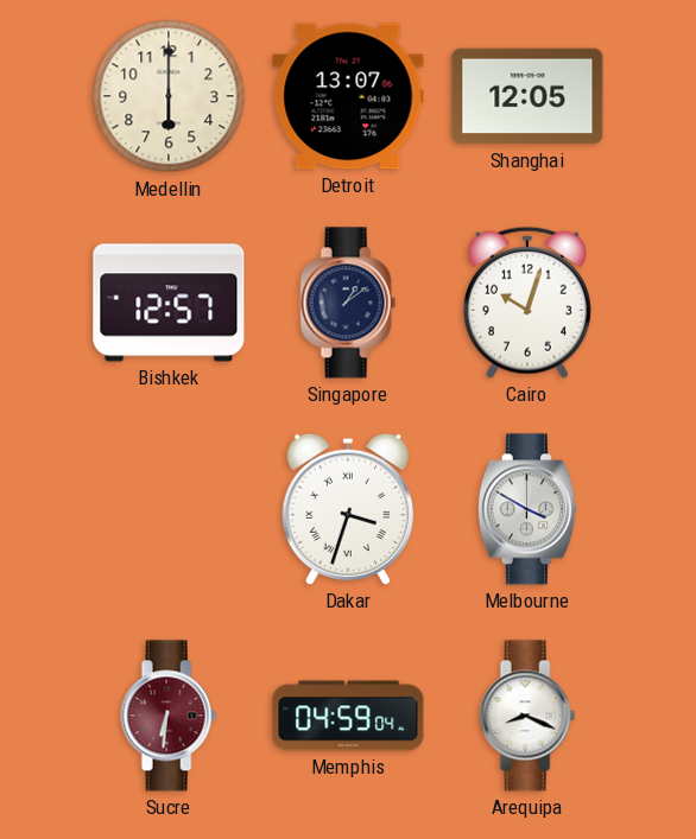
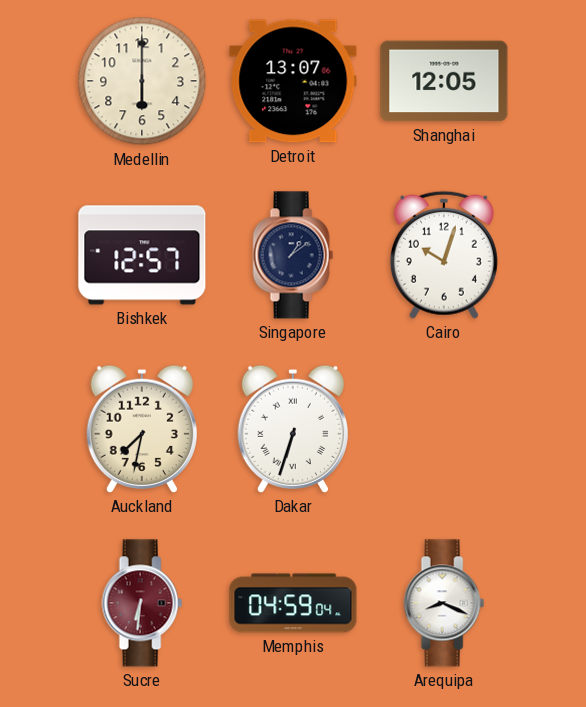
Auckland: none -> 7:32
Dakar: 3:33 -> 6:33
Melbourne: 3:50 -> none
